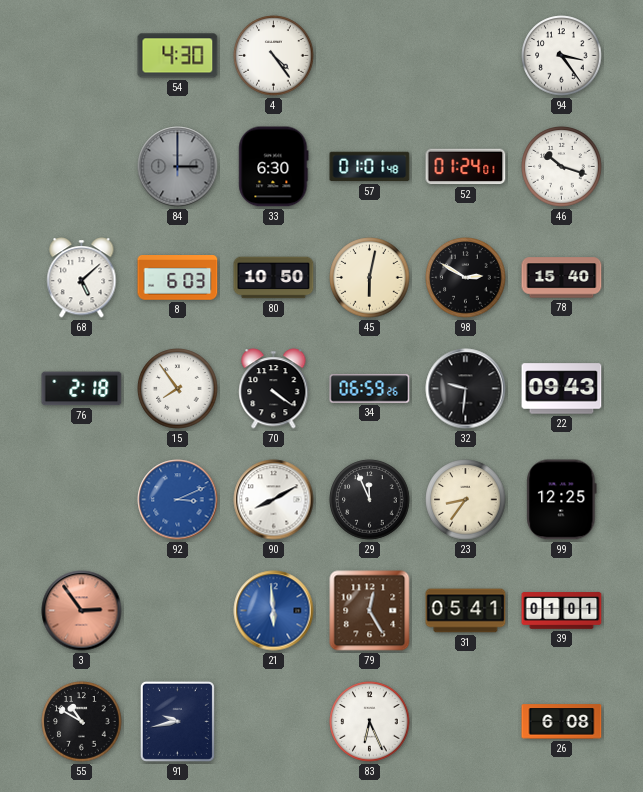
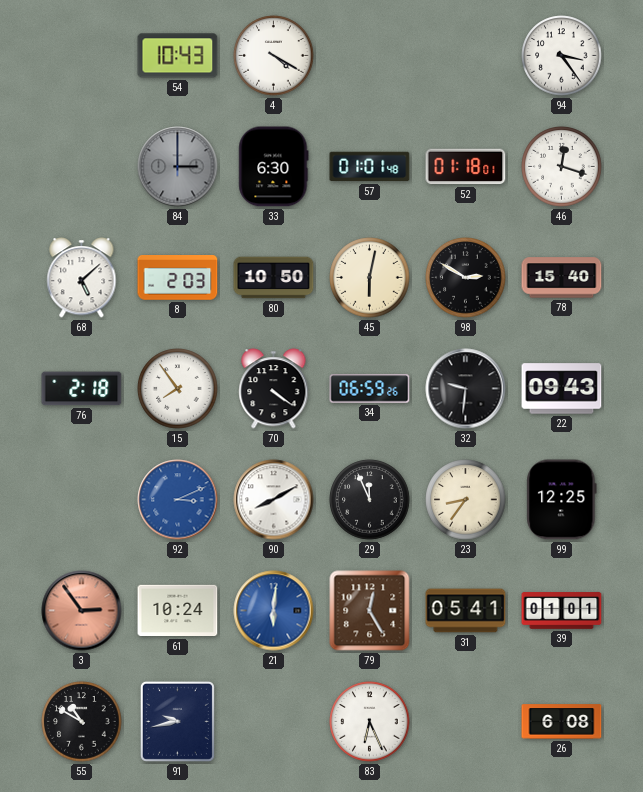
54: 4:30 -> 10:43
4: 4:24 -> 4:20
52: 01:24 -> 01:18
46: 10:18 -> 12:18
8: 6:03 -> 2:03
61: none -> 10:24
21: 5:59 -> 6:01
